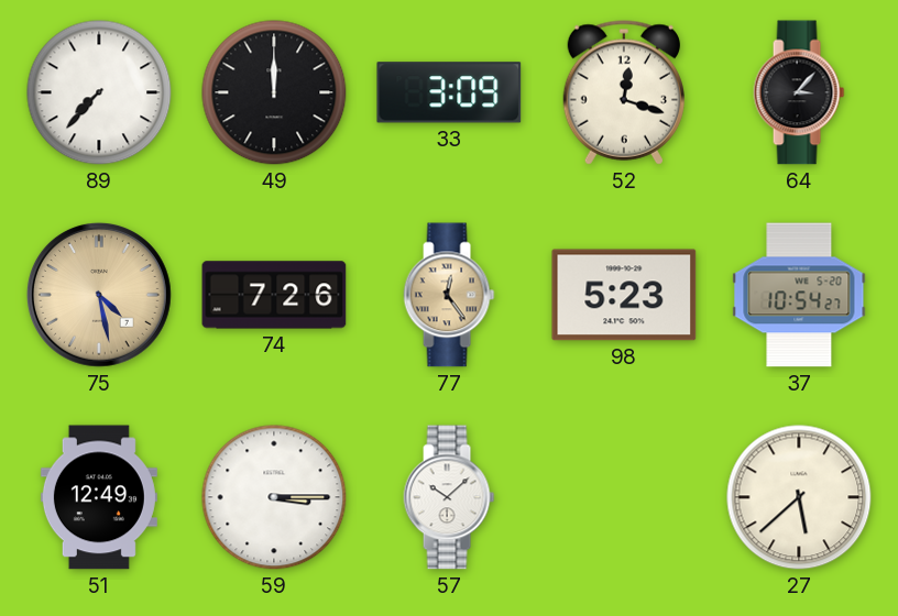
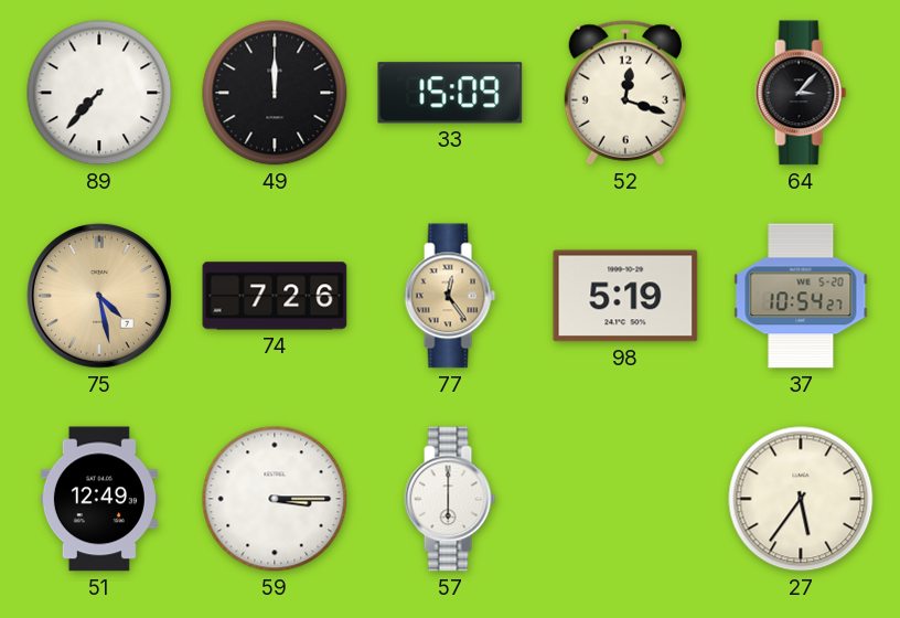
33: 3:09 -> 15:09
98: 5:23 -> 5:19
57: 10:08 -> 6:00
27: 5:38 -> 5:36
